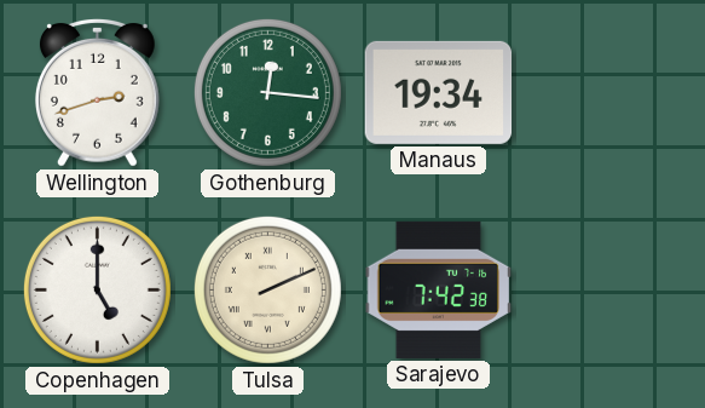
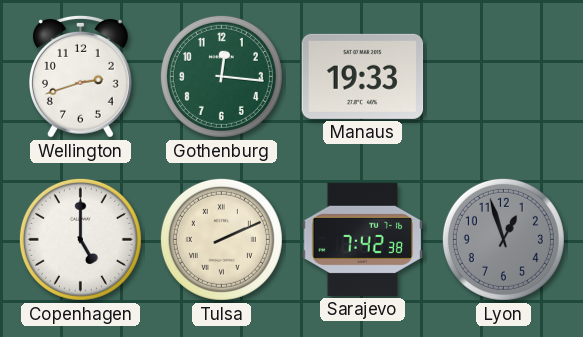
Manaus: 19:34 -> 19:33
Lyon: none -> 12:57
